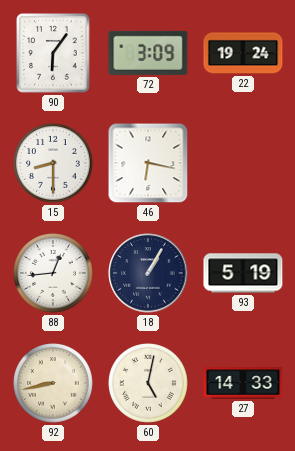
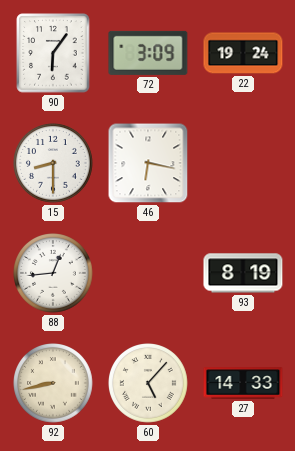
18: 1:05 -> none
93: 5:19 -> 8:19
60: 5:02 -> 5:07
